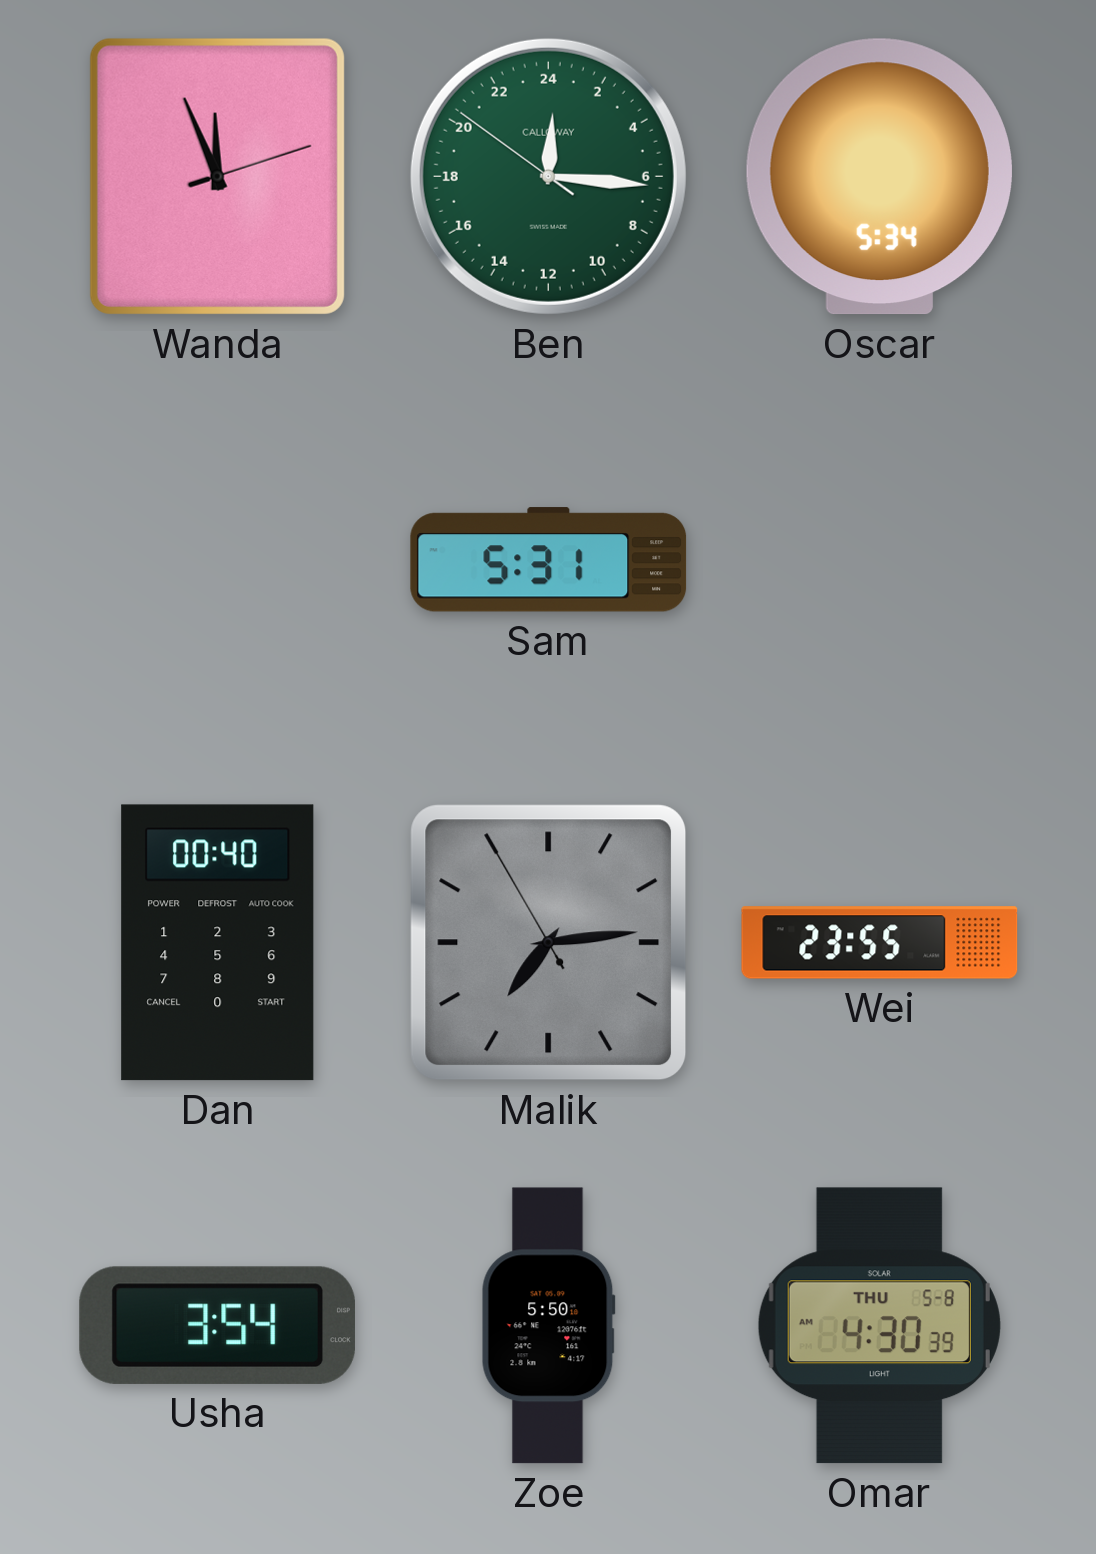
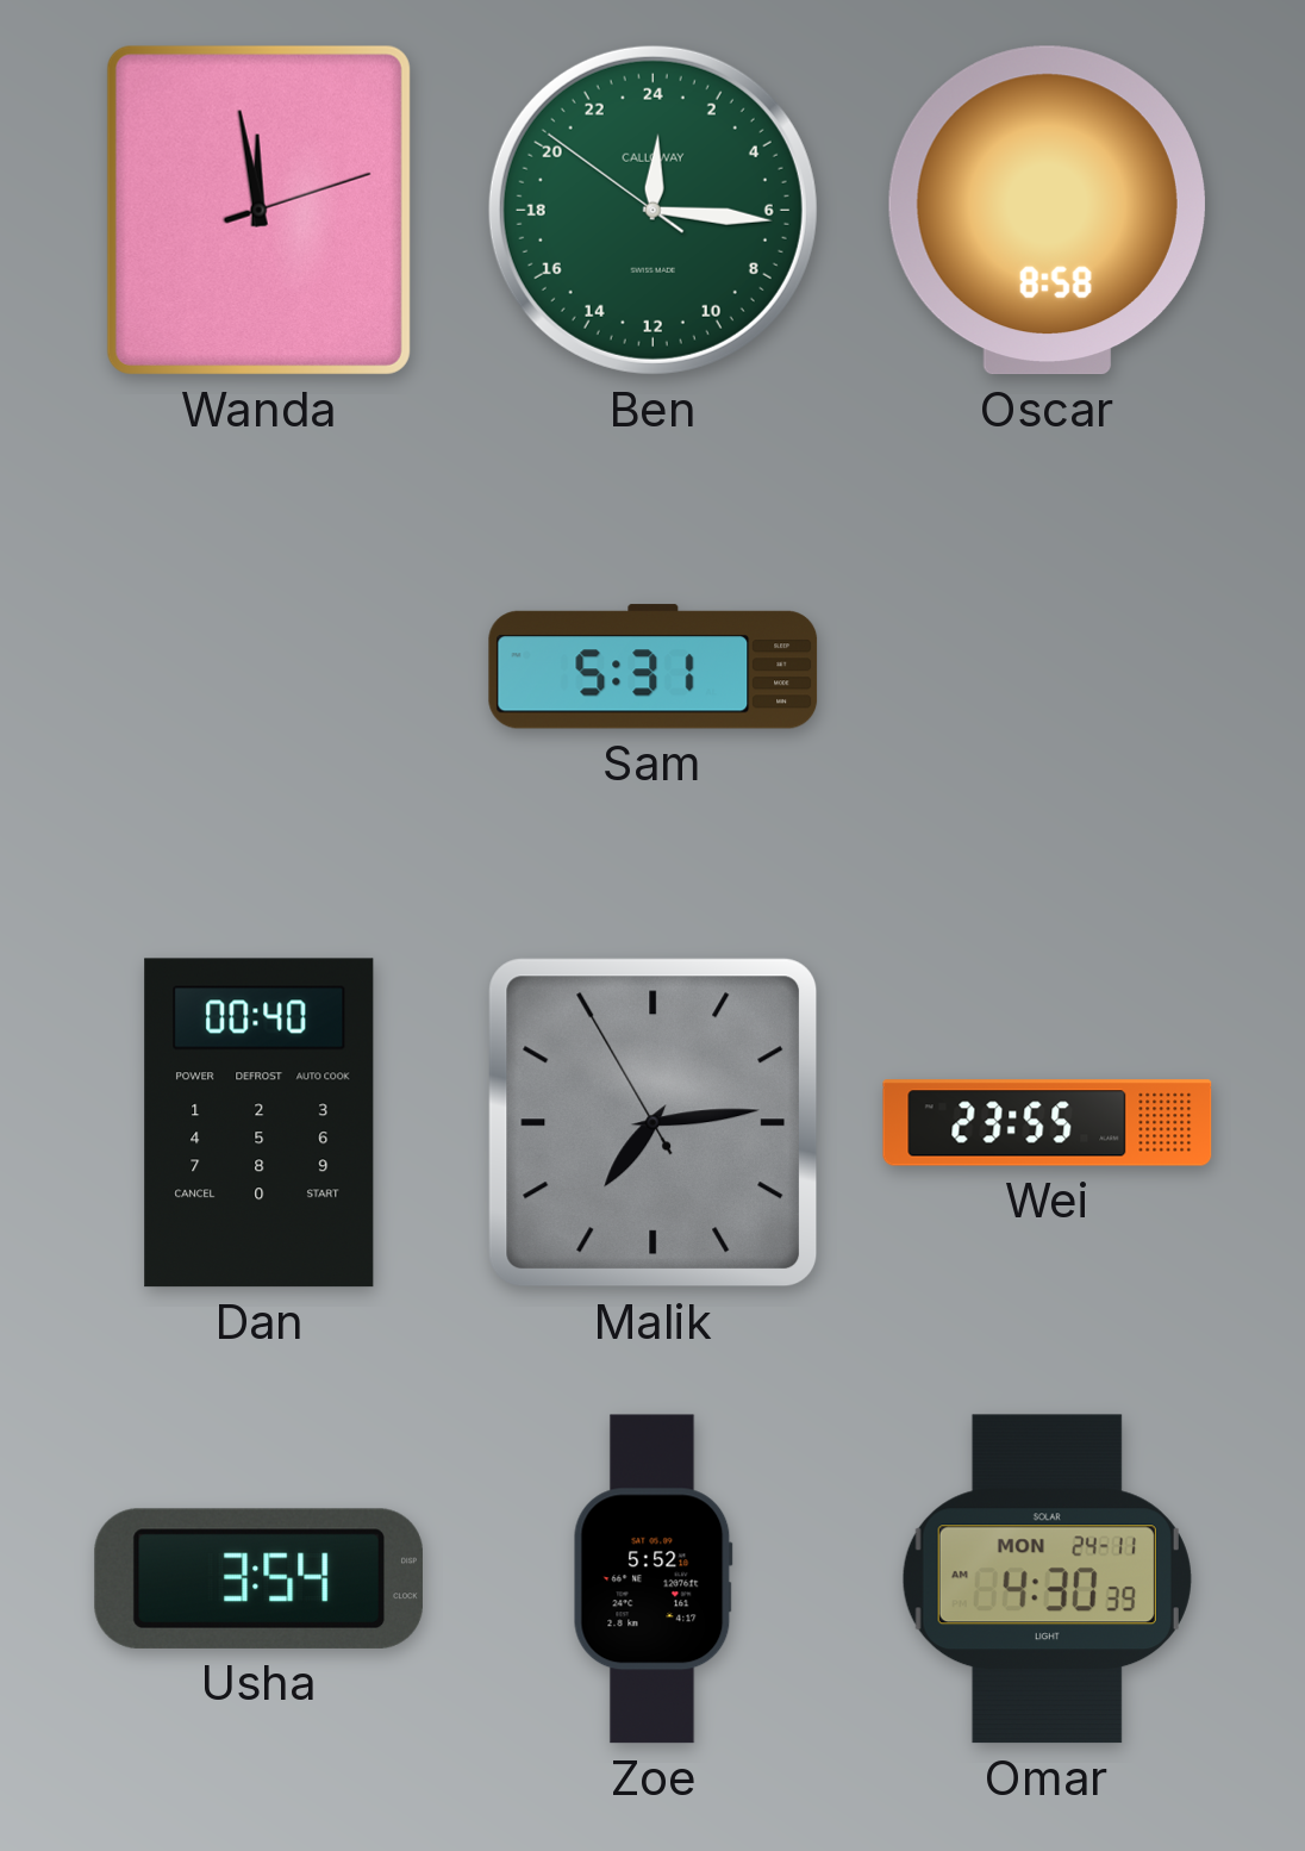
Wanda: 11:56 -> 11:58
Oscar: 5:34 -> 8:58
Zoe: 5:50 -> 5:52
Omar date: THU 5-8 -> MON 24-11
